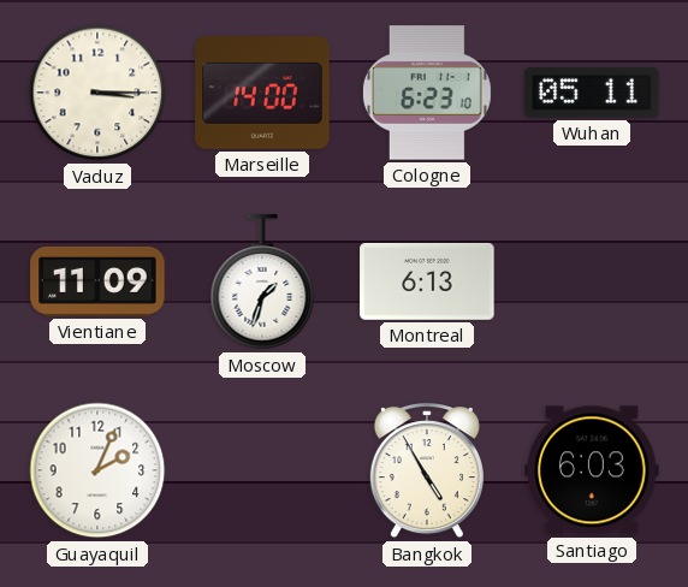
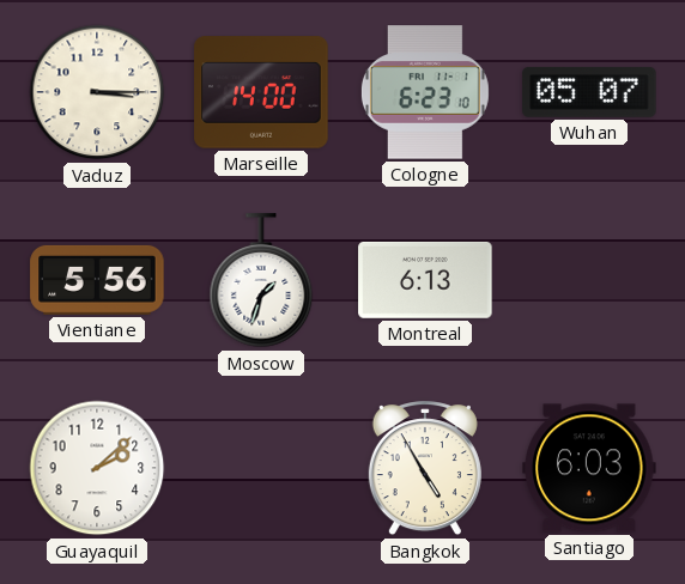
Wuhan: 05:11 -> 05:07
Vientiane: 11:09 -> 5:56
Guayaquil: 2:04 -> 2:08
